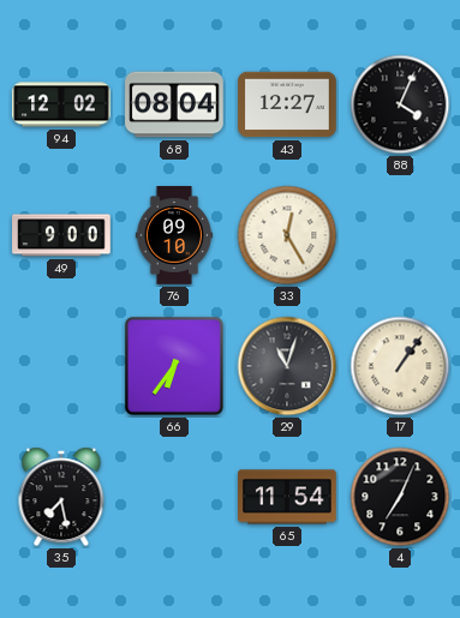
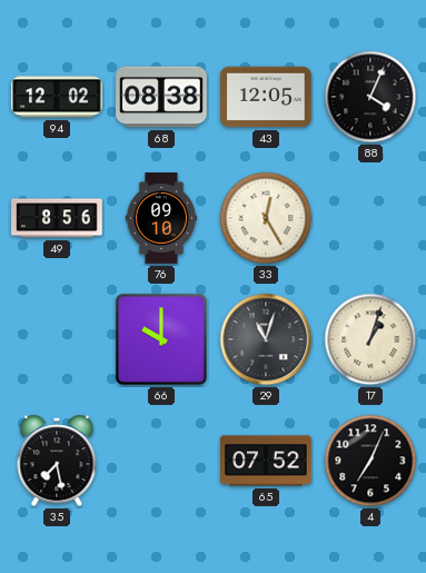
68: 08:04 -> 08:38
43: 12:27 -> 12:05
49: 9:00 -> 8:56
66: 6:36 -> 10:00
17: 1:06 -> 1:03
65: 11:54 -> 07:52
